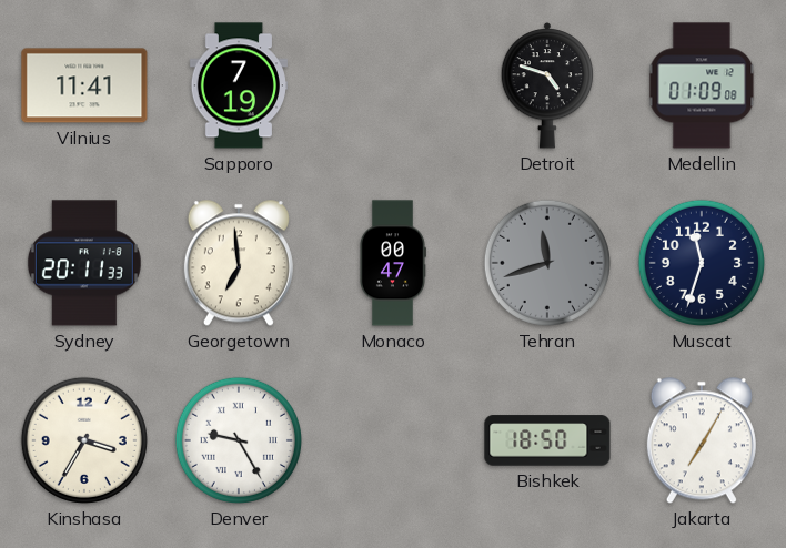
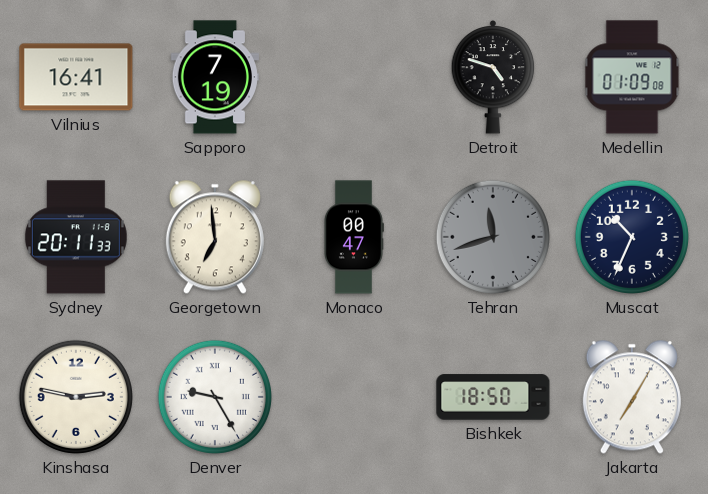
Vilnius: 11:41 -> 16:41
Muscat: 11:33 -> 10:34
Kinshasa: 3:35 -> 2:47
